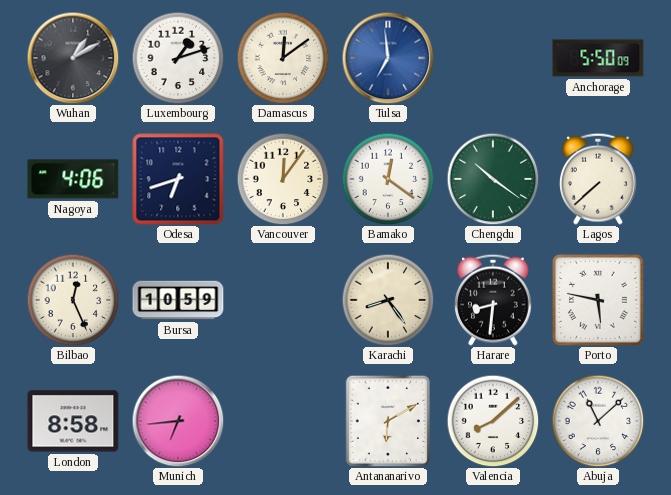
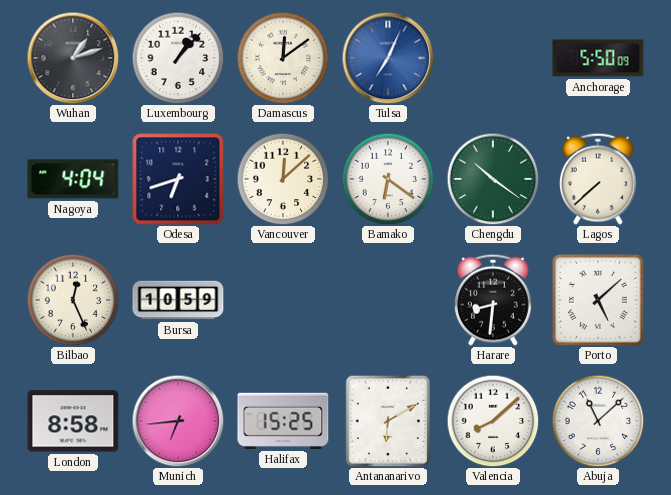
Wuhan: 1:10 -> 1:12
Luxembourg: 1:12 -> 1:07
Tulsa: 6:59 -> 7:04
Nagoya: 4:06 -> 4:04
Vancouver: 12:06 -> 12:08
Bamako: 12:21 -> 6:21
Karachi: 8:24 -> none
Porto: 5:47 -> 5:08
Halifax: none -> 15:25
